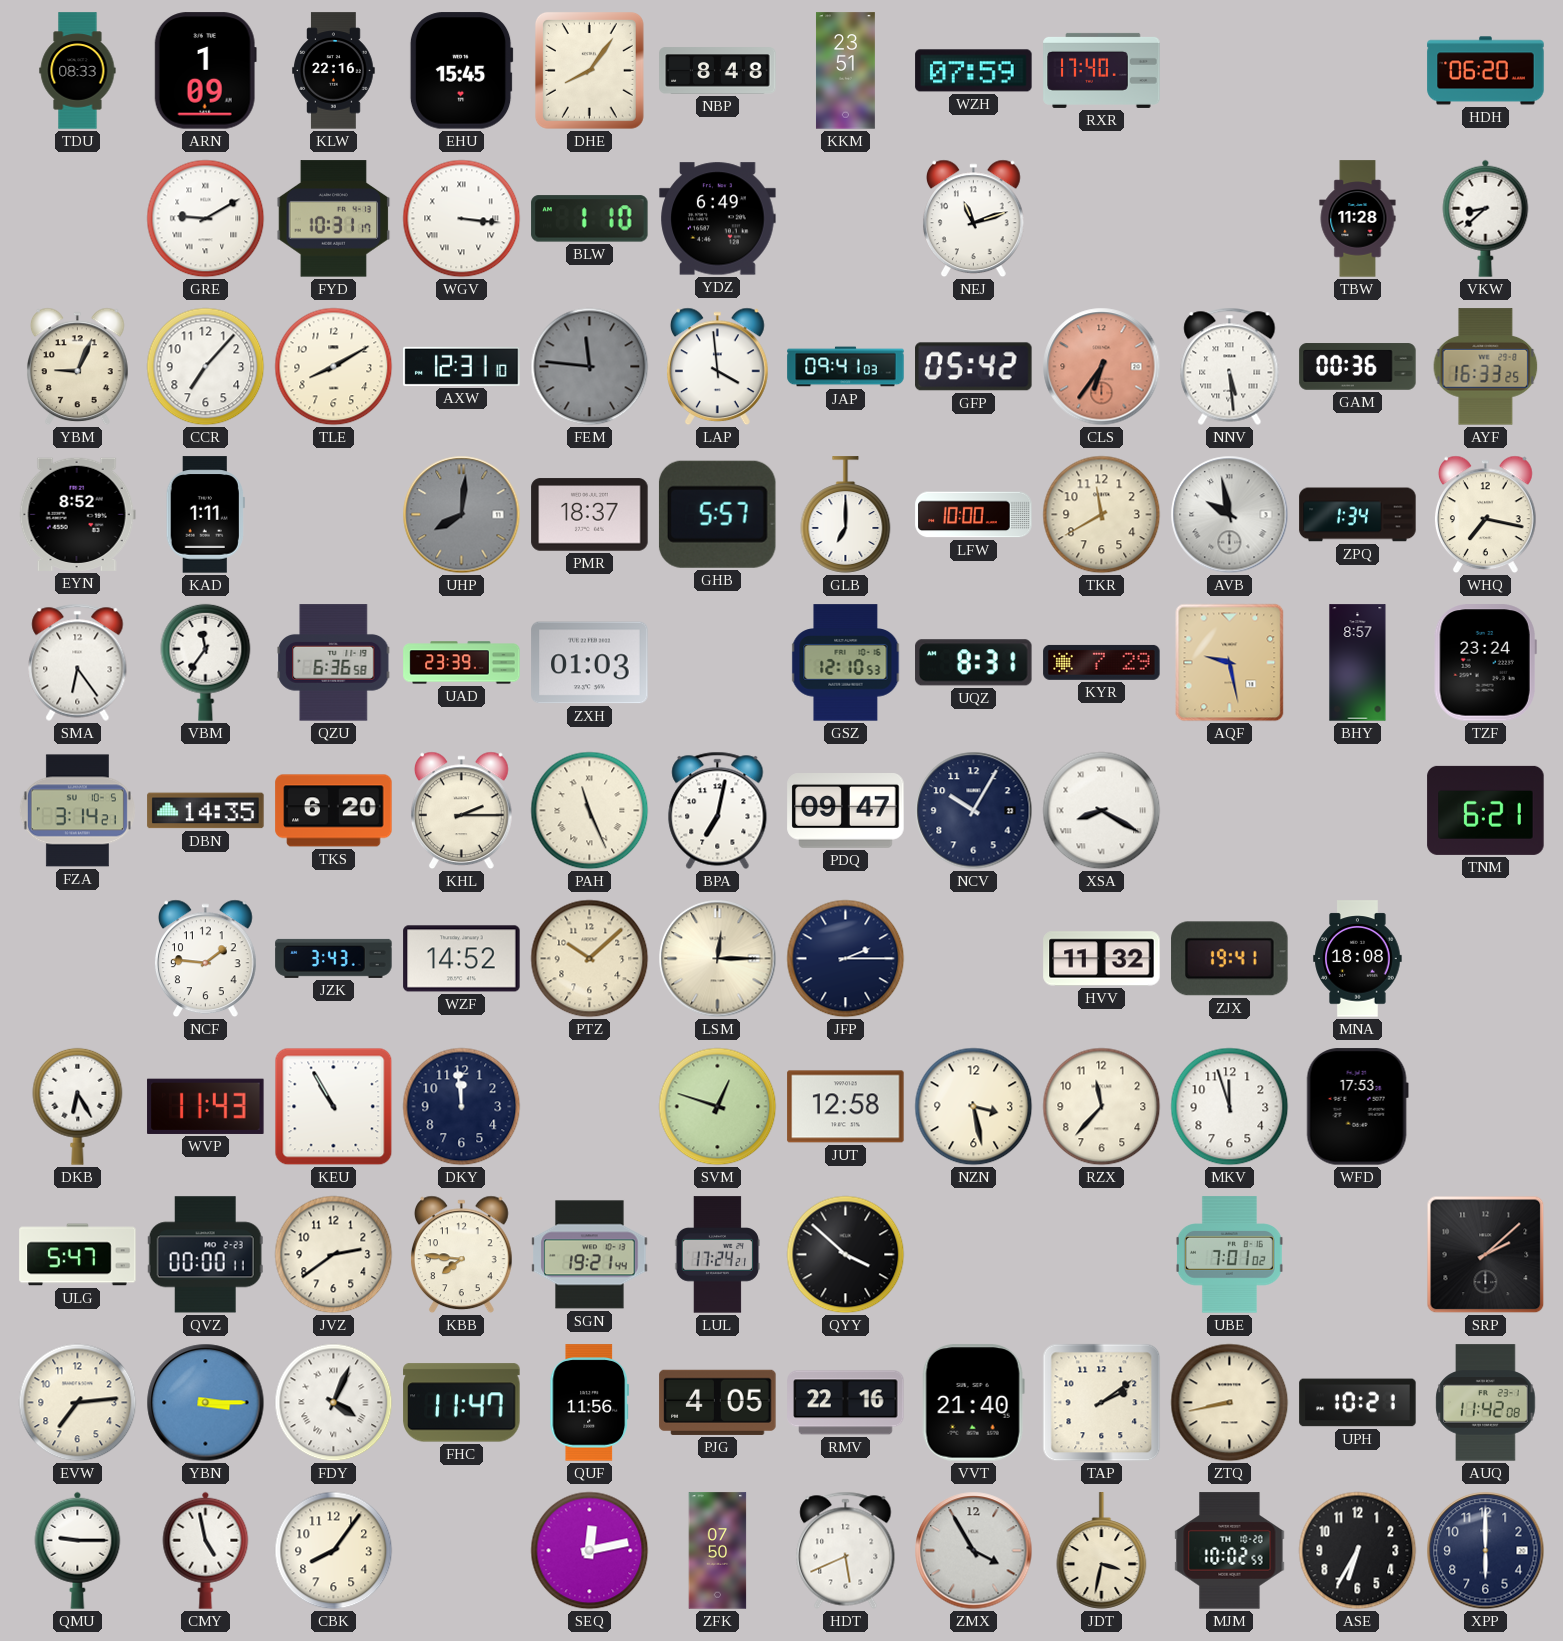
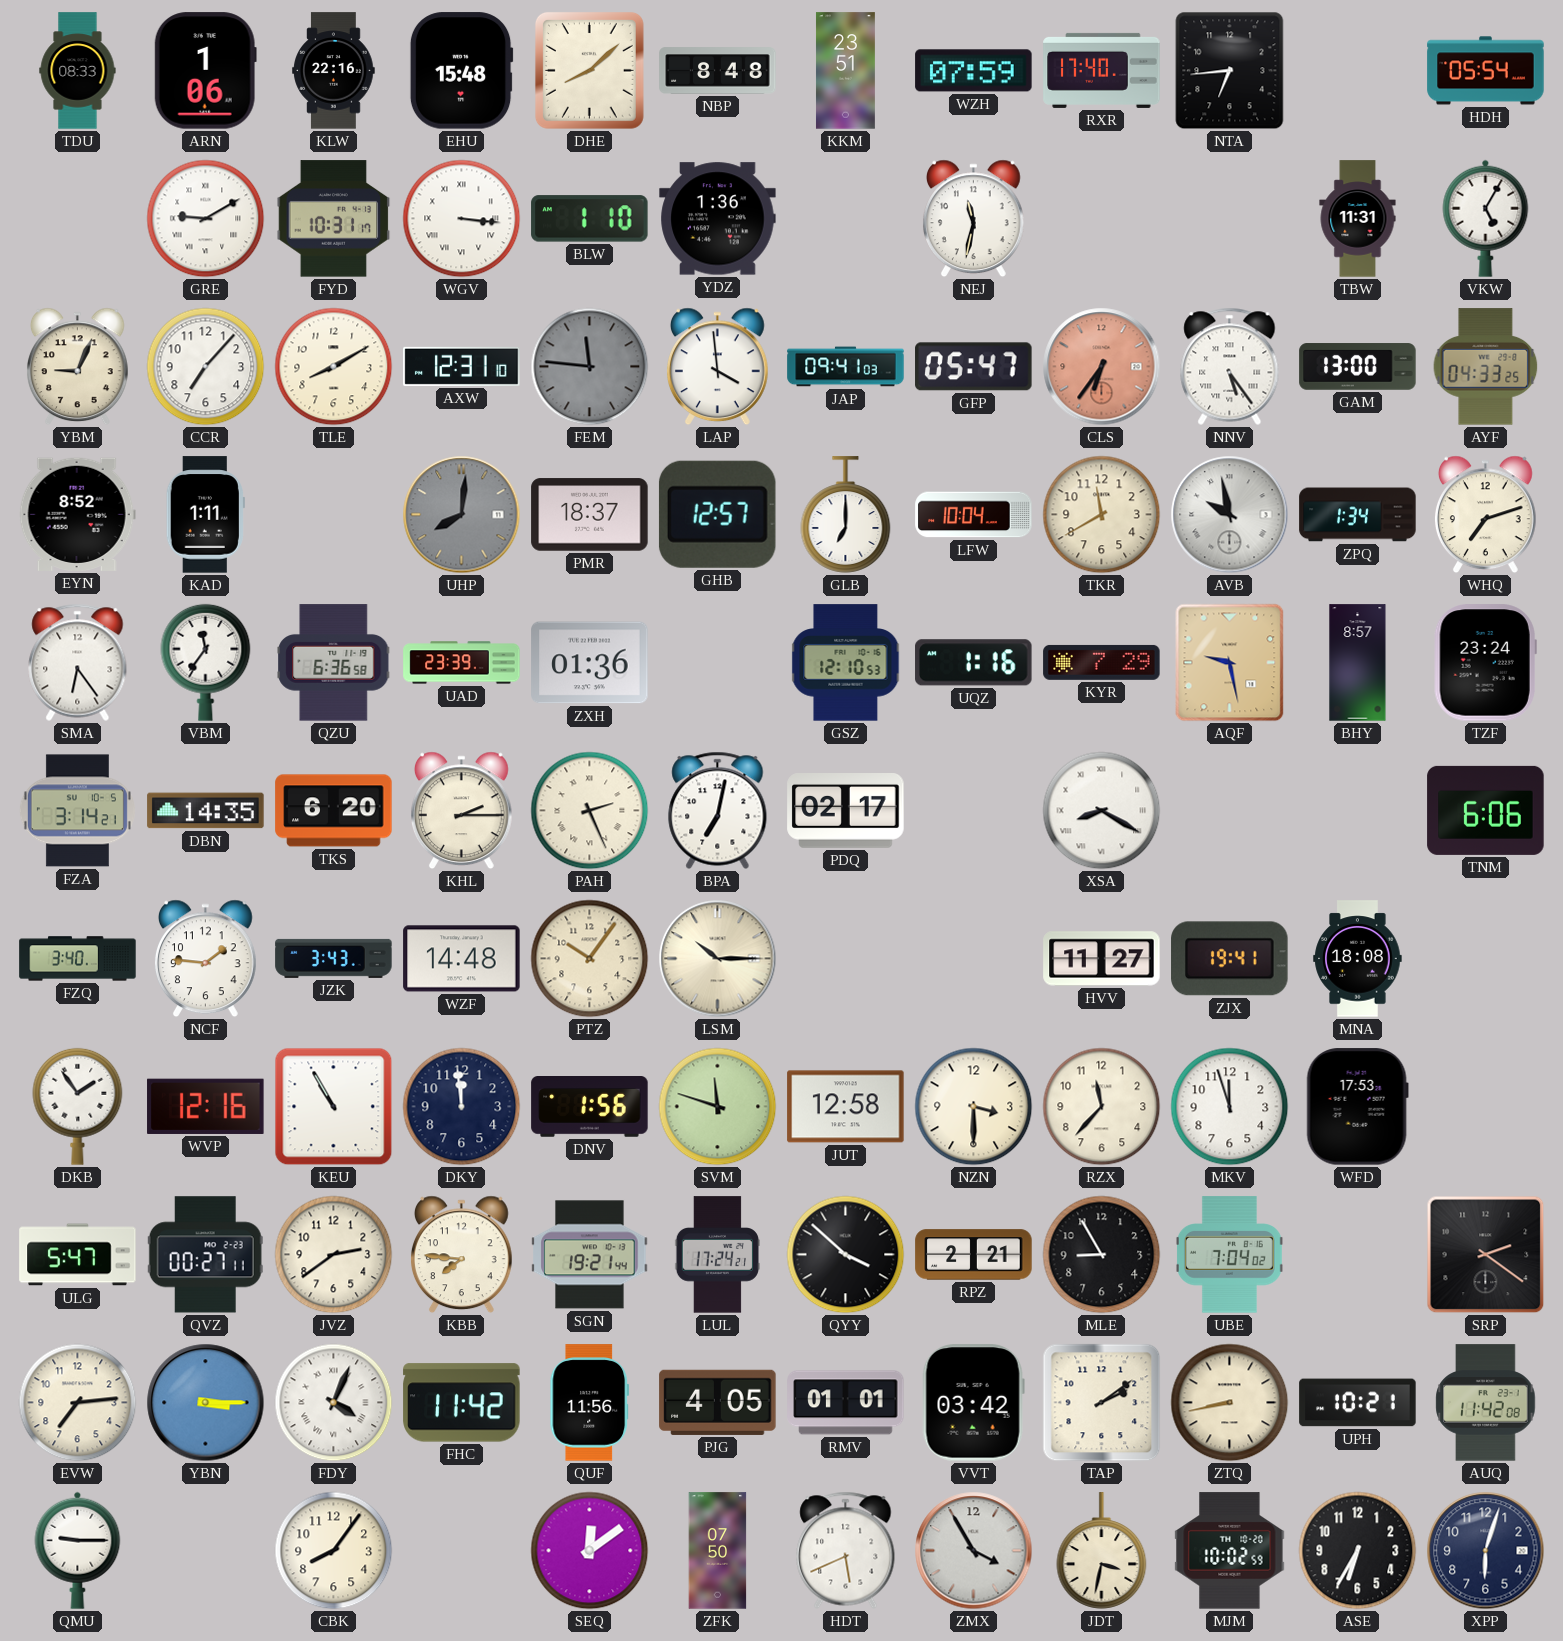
ARN: 1:09 -> 1:06
EHU: 15:45 -> 15:48
DHE: 8:06 -> 8:08
NTA: none -> 6:44
HDH: 06:20 -> 05:54
YDZ: 6:49 -> 1:36
NEJ: 11:12 -> 11:32
TBW: 11:28 -> 11:31
VKW: 8:38 -> 5:05
GFP: 05:42 -> 05:47
NNV: 5:29 -> 5:24
GAM: 00:36 -> 13:00
AYF: 16:33 -> 04:33
GHB: 5:57 -> 12:57
LFW: 10:00 -> 10:04
WHQ: 7:17 -> 7:12
ZXH: 01:03 -> 01:36
UQZ: 8:31 -> 1:16
PAH: 11:26 -> 2:26
PDQ: 09:47 -> 02:17
NCV: 10:05 -> none
TNM: 6:21 -> 6:06
FZQ: none -> 3:40
WZF: 14:52 -> 14:48
PTZ: 10:08 -> 10:06
LSM: 12:15 -> 10:15
JFP: 2:15 -> none
HVV: 11:32 -> 11:27
DKB: 6:25 -> 1:54
WVP: 11:43 -> 12:16
DNV: none -> 1:56
SVM: 12:48 -> 11:48
NZN: 3:28 -> 3:30
QVZ: 00:00 -> 00:27
RPZ: none -> 2:21
MLE: none -> 8:55
UBE: 7:01 -> 7:04
SRP: 2:08 -> 2:21
FHC: 11:47 -> 11:42
RMV: 22:16 -> 01:01
VVT: 21:40 -> 03:42
CMY: 4:58 -> none
SEQ: 12:13 -> 12:09
XPP: 6:00 -> 6:03
